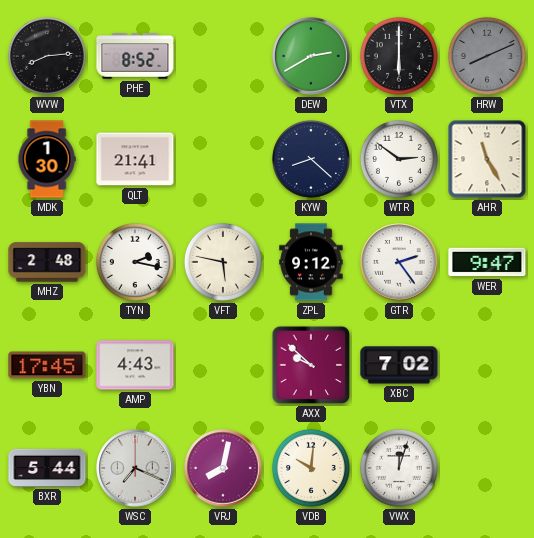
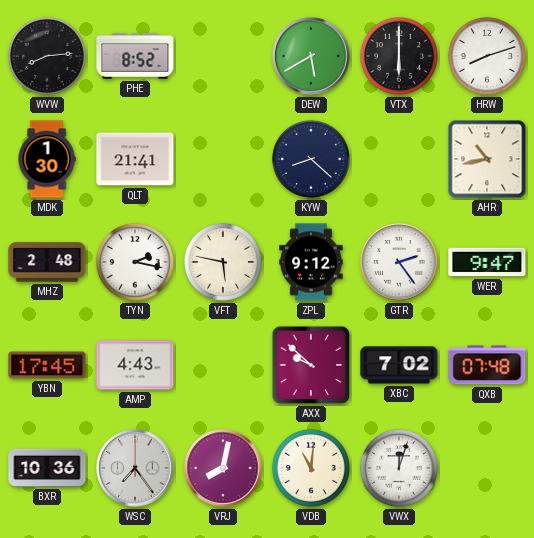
DEW: 2:40 -> 5:40
HRW: 8:11 -> 8:12
HRW dial: grey -> white
WTR: 2:51 -> none
AHR: 11:25 -> 10:43
QXB: none -> 07:48
BXR: 5:44 -> 10:36
WSC: 7:19 -> 7:24
VDB: 10:01 -> 11:01
